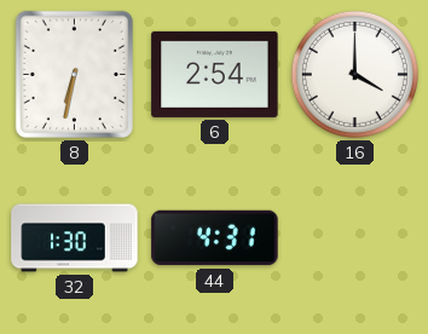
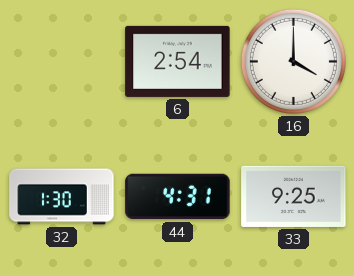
8: 6:32 -> none
33: none -> 9:25
